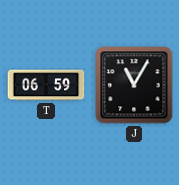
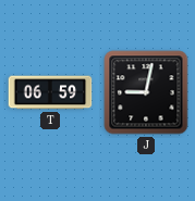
J: 11:05 -> 9:02
